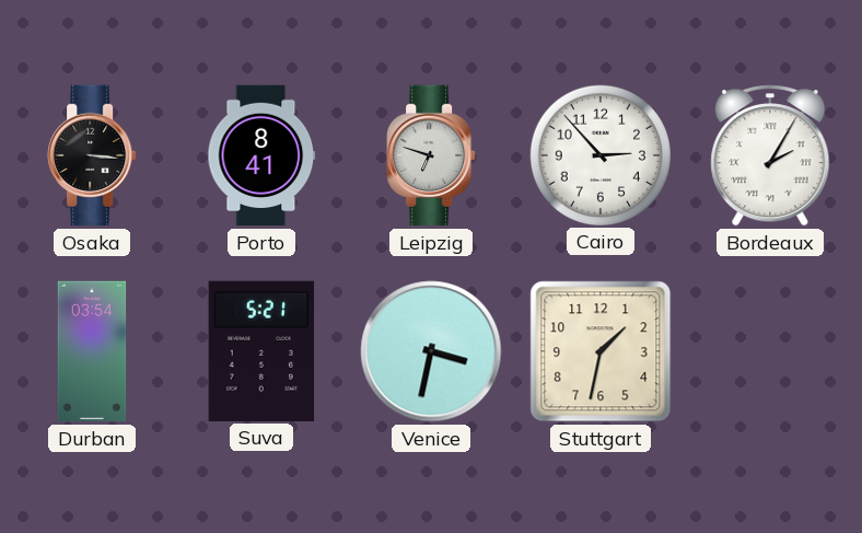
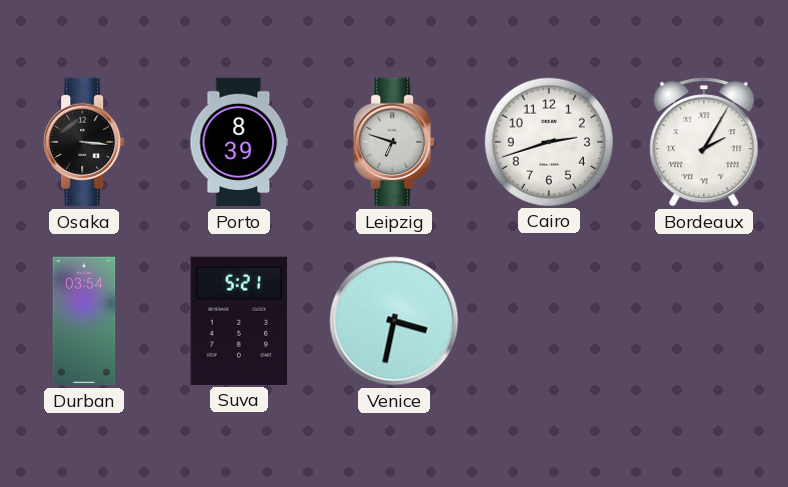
Porto: 8:41 -> 8:39
Cairo: 2:53 -> 2:42
Stuttgart: 1:32 -> none
